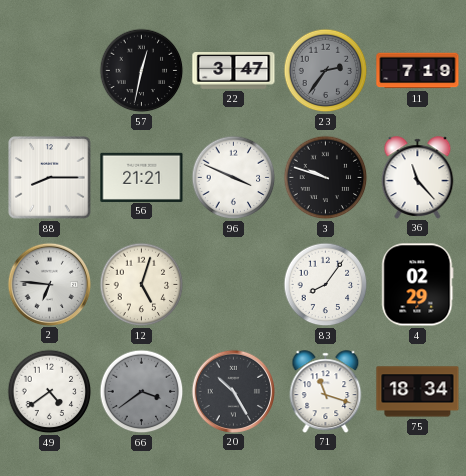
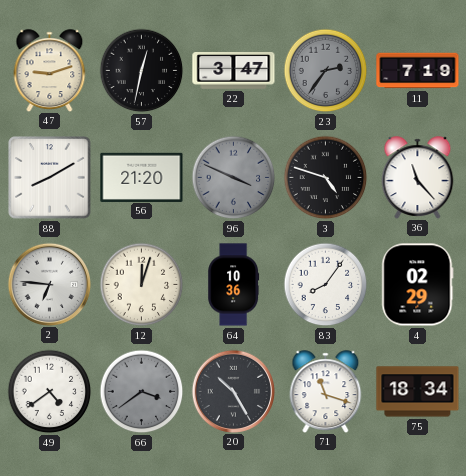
47: none -> 9:12
88: 8:15 -> 8:10
56: 21:21 -> 21:20
96 dial: white -> grey
3: 9:48 -> 4:48
12: 5:03 -> 12:03
64: none -> 10:36
